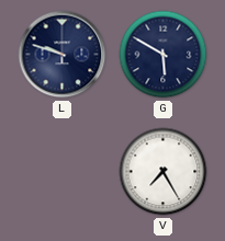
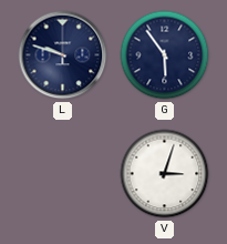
G: 5:50 -> 5:54
V: 7:25 -> 3:03
